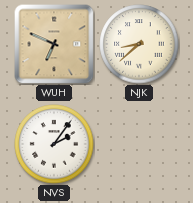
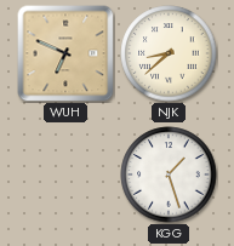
NVS: 2:06 -> none
KGG: none -> 1:27
